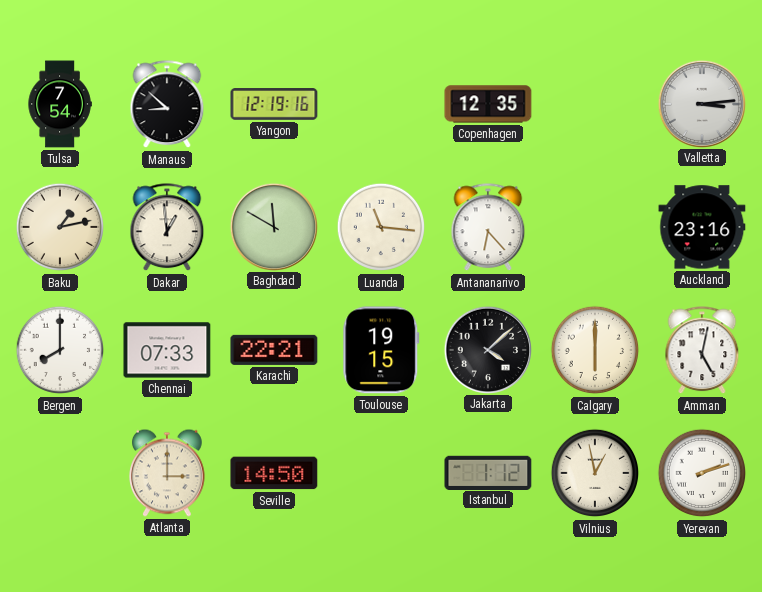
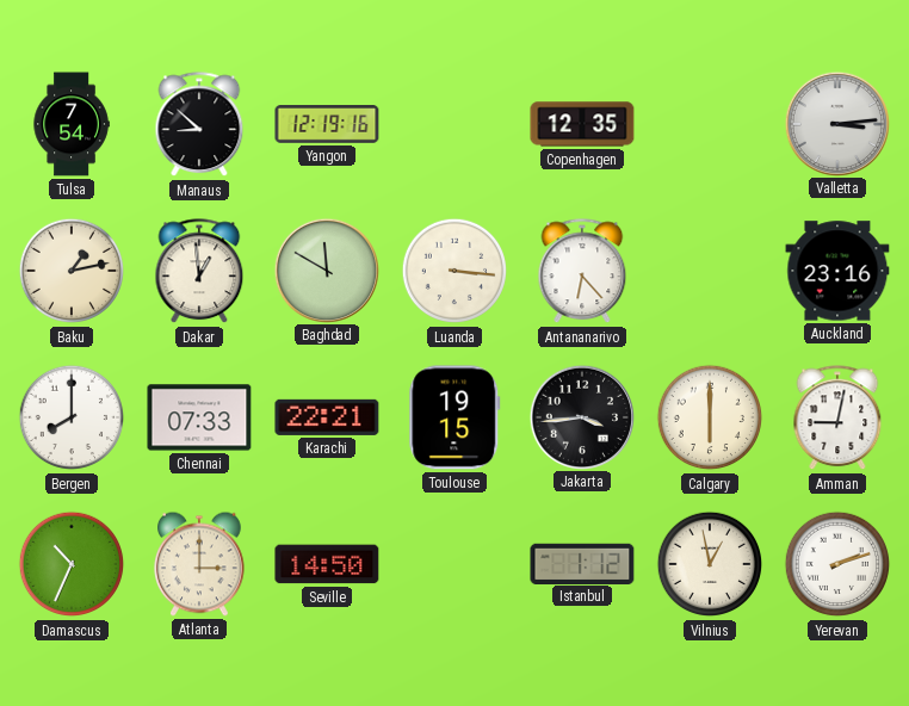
Luanda: 11:16 -> 3:16
Jakarta: 4:08 -> 3:44
Amman: 5:02 -> 9:02
Damascus: none -> 10:34
